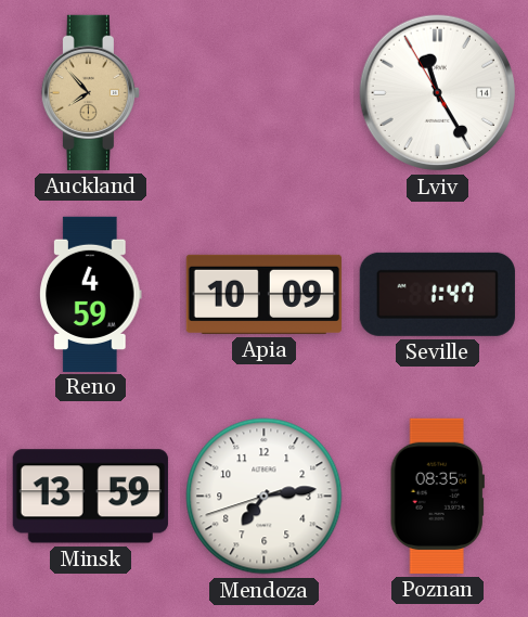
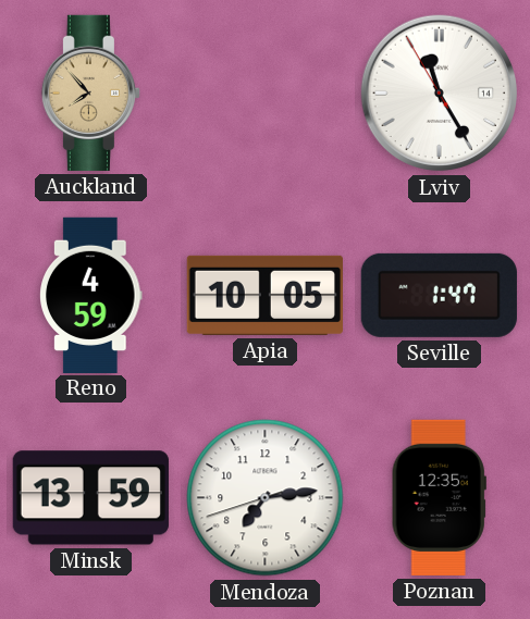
Apia: 10:09 -> 10:05
Poznan: 08:35 -> 12:35
